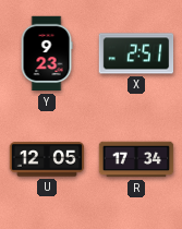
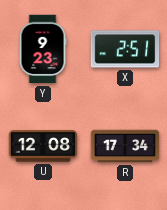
U: 12:05 -> 12:08
